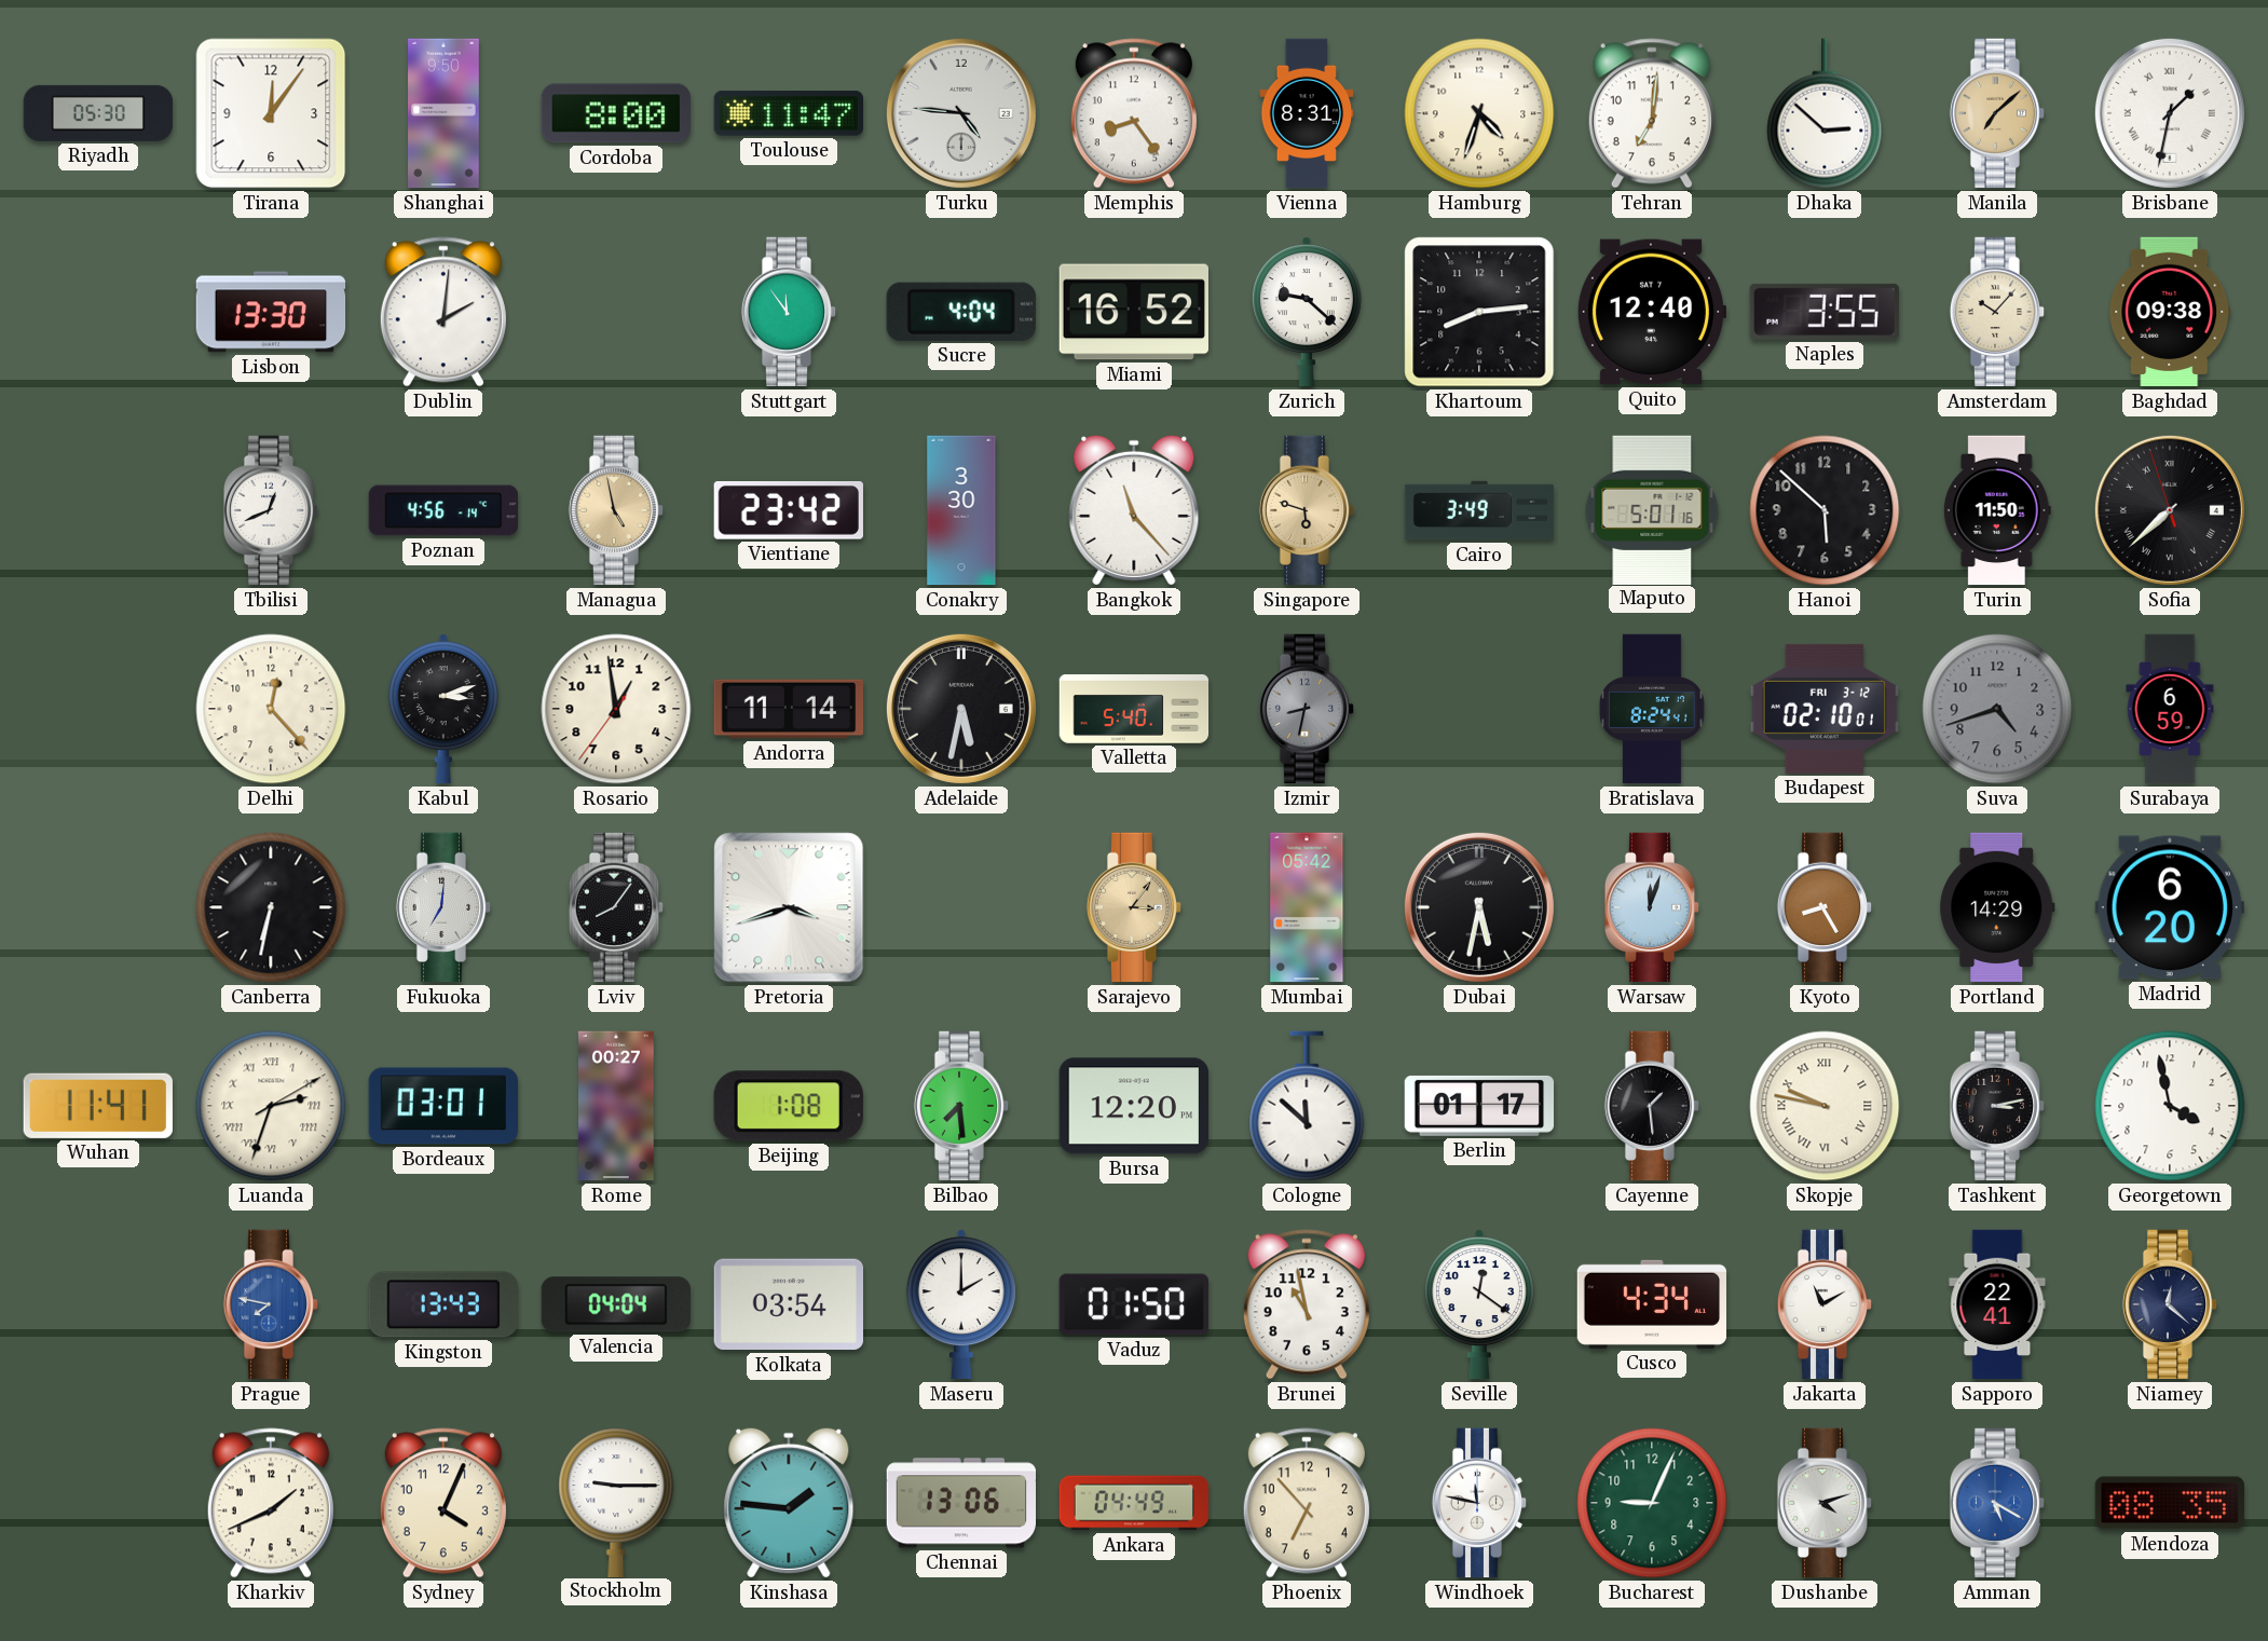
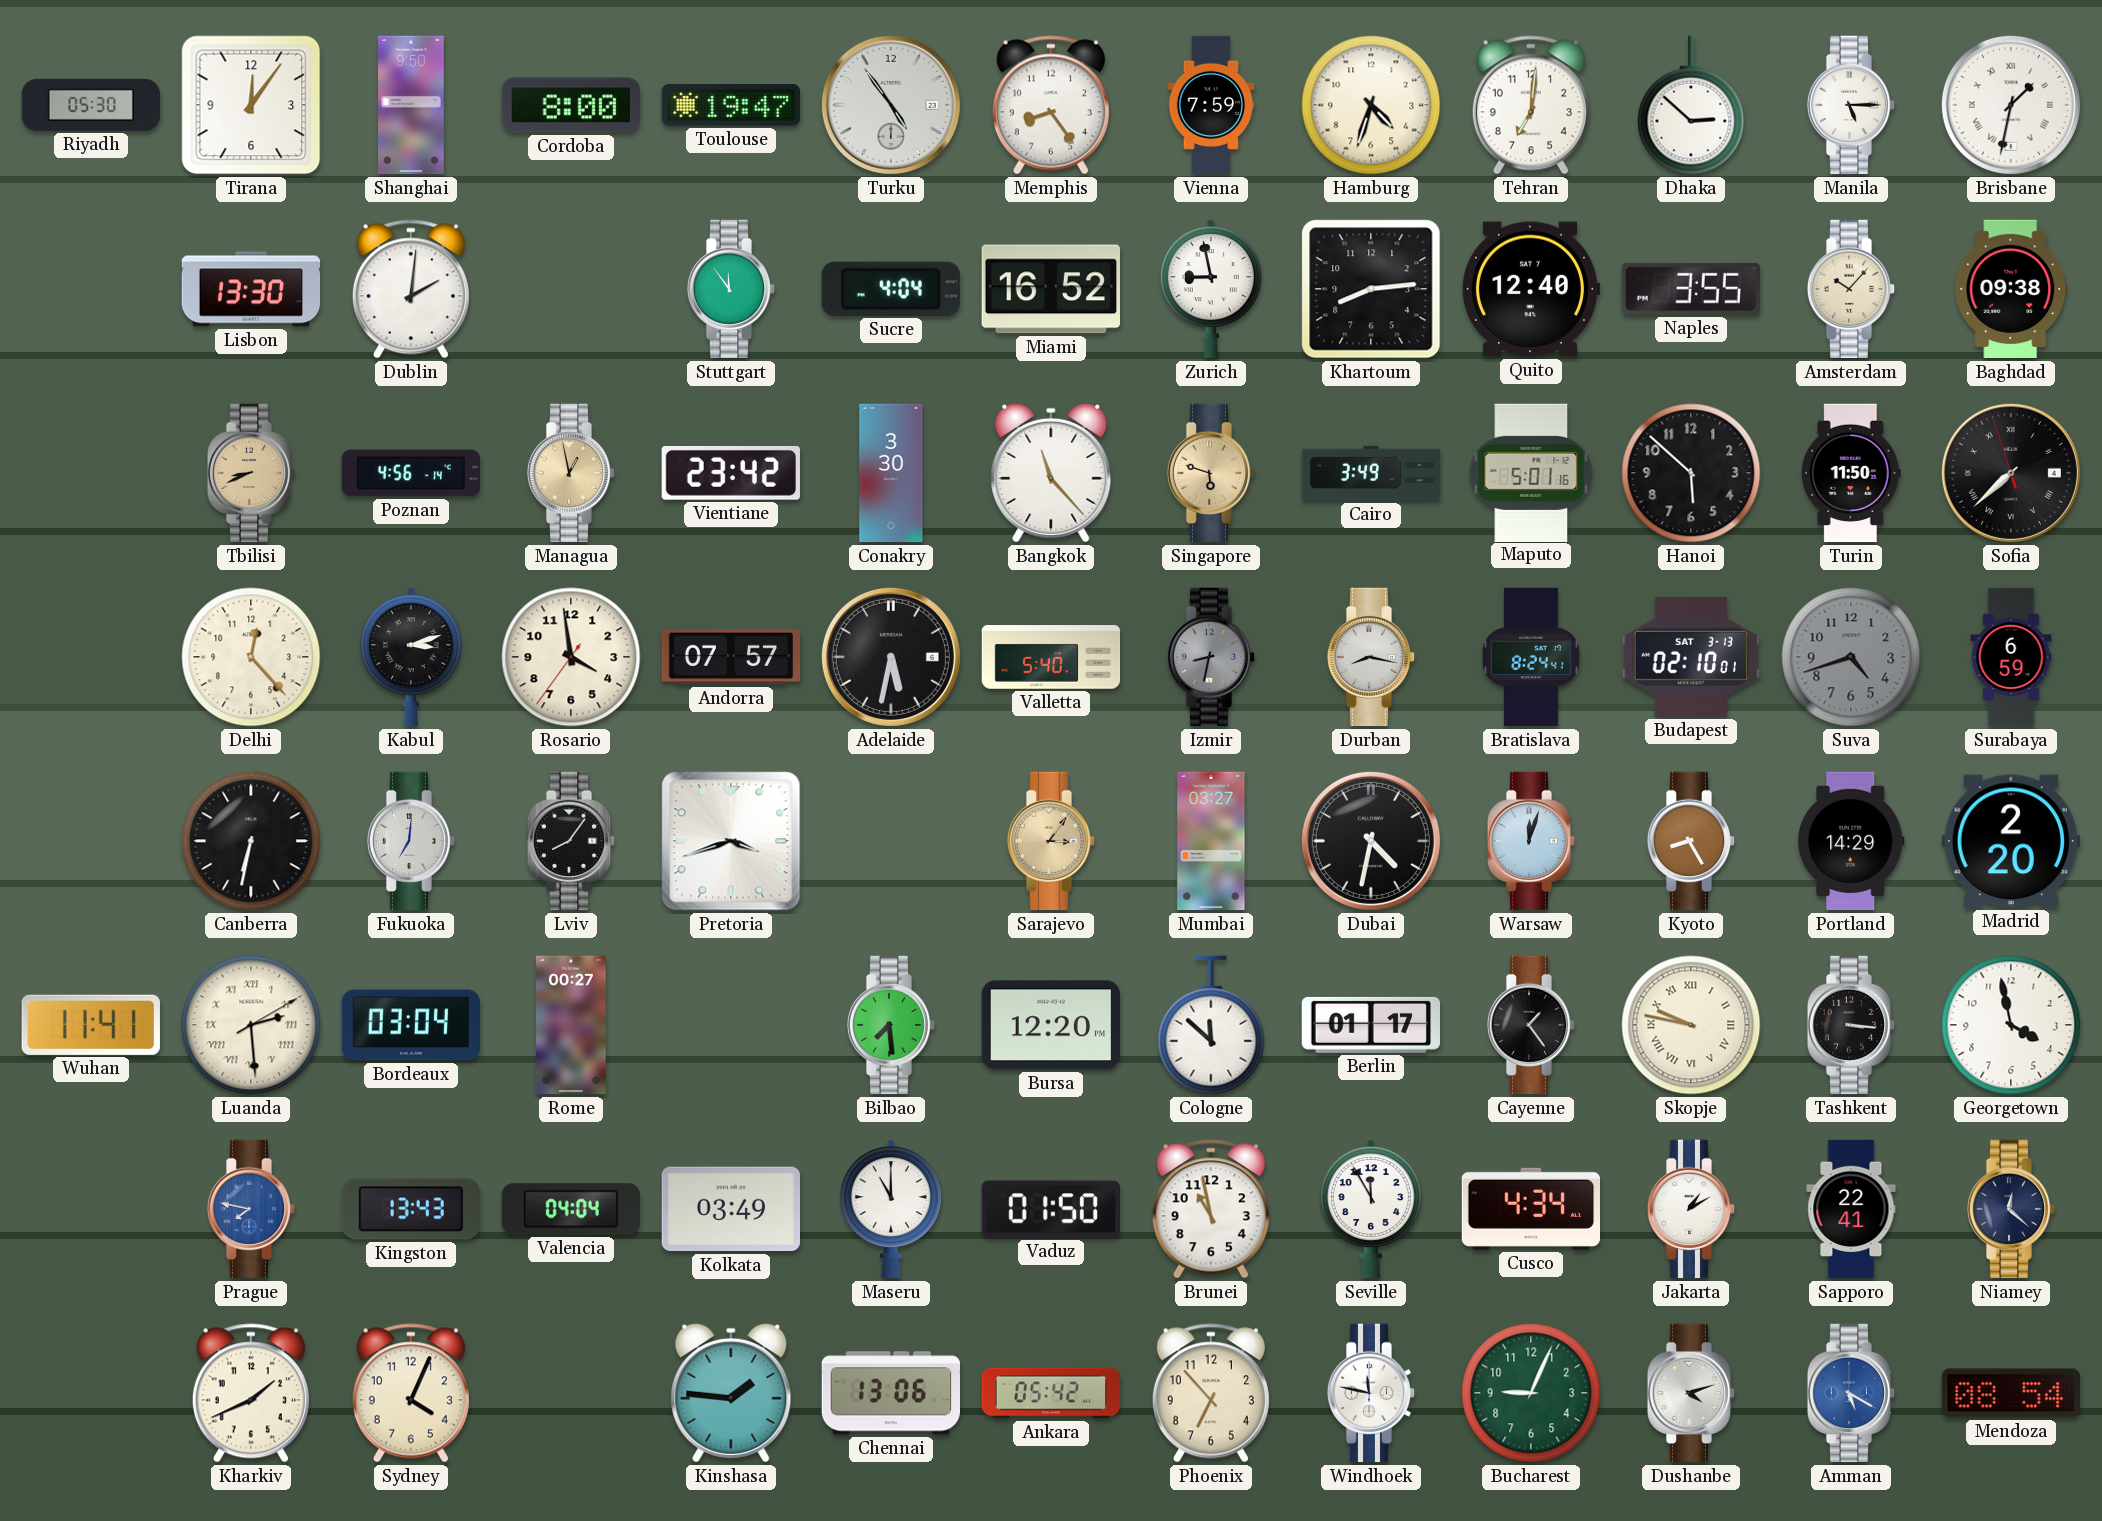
Toulouse: 11:47 -> 19:47
Turku: 4:46 -> 4:54
Vienna: 8:31 -> 7:59
Manila: 7:08 -> 5:15
Manila dial: champagne -> white
Zurich: 9:22 -> 8:58
Tbilisi: 12:41 -> 8:41
Tbilisi dial: white -> champagne
Managua: 4:58 -> 12:58
Rosario: 12:58 -> 3:58
Andorra: 11:14 -> 07:57
Durban: none -> 8:17
Budapest date: FRI 3-12 -> SAT 3-13
Mumbai: 05:42 -> 03:27
Dubai: 5:32 -> 4:32
Madrid: 6:20 -> 2:20
Luanda: 2:33 -> 2:29
Bordeaux: 03:01 -> 03:04
Beijing: 1:08 -> none
Cayenne: 1:29 -> 1:24
Tashkent: 3:13 -> 3:16
Kolkata: 03:54 -> 03:49
Maseru: 2:00 -> 11:00
Seville: 12:21 -> 11:55
Jakarta: 11:10 -> 1:10
Stockholm: 9:15 -> none
Ankara: 04:49 -> 05:42
Mendoza: 08:35 -> 08:54
